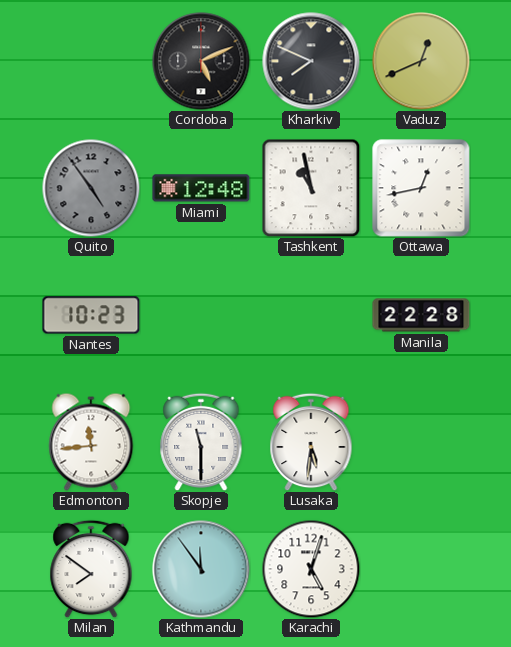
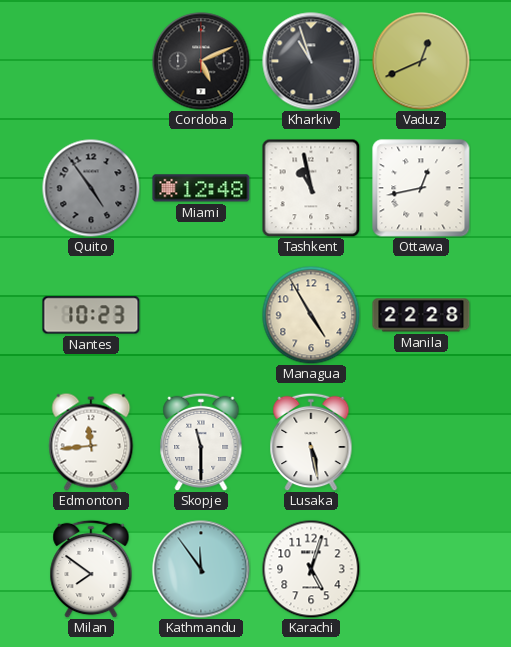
Kharkiv: 7:49 -> 10:57
Managua: none -> 4:55
Lusaka: 5:31 -> 5:28
